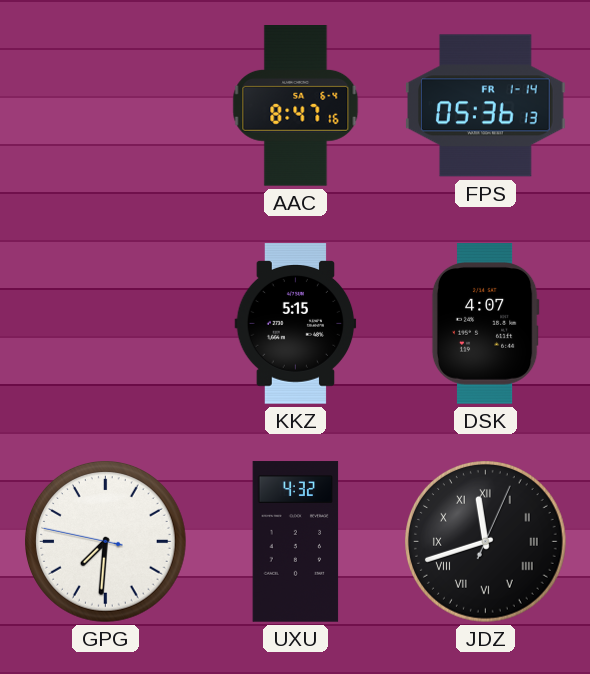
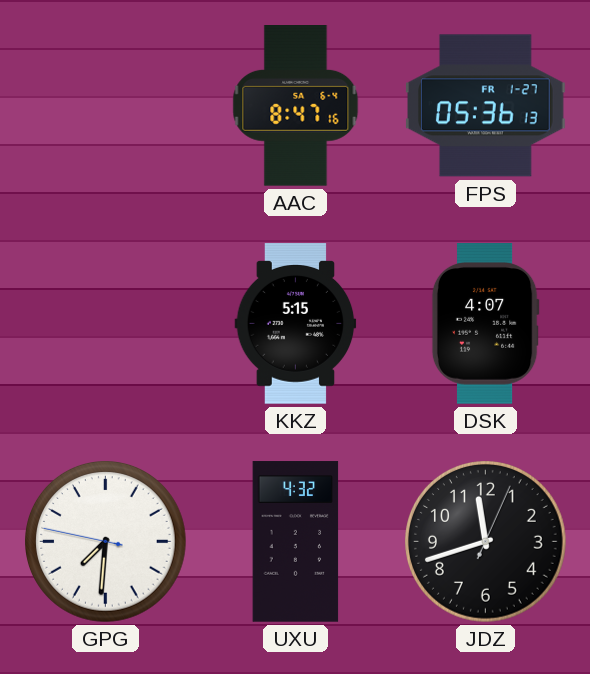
FPS date: FR 1-14 -> FR 1-27
JDZ numerals: Roman -> Arabic
